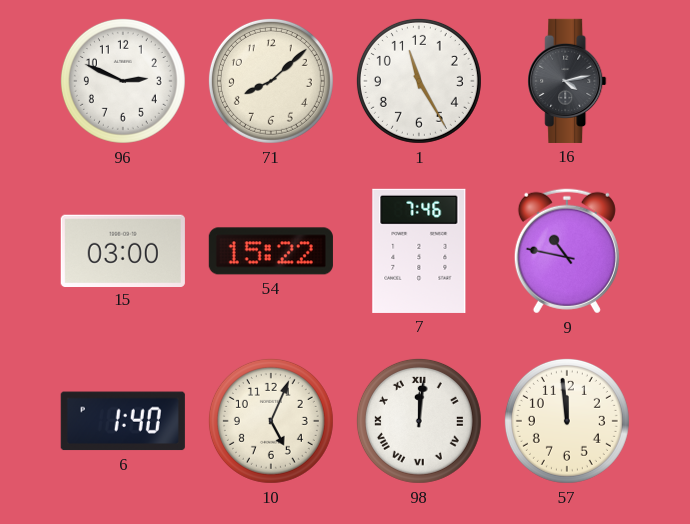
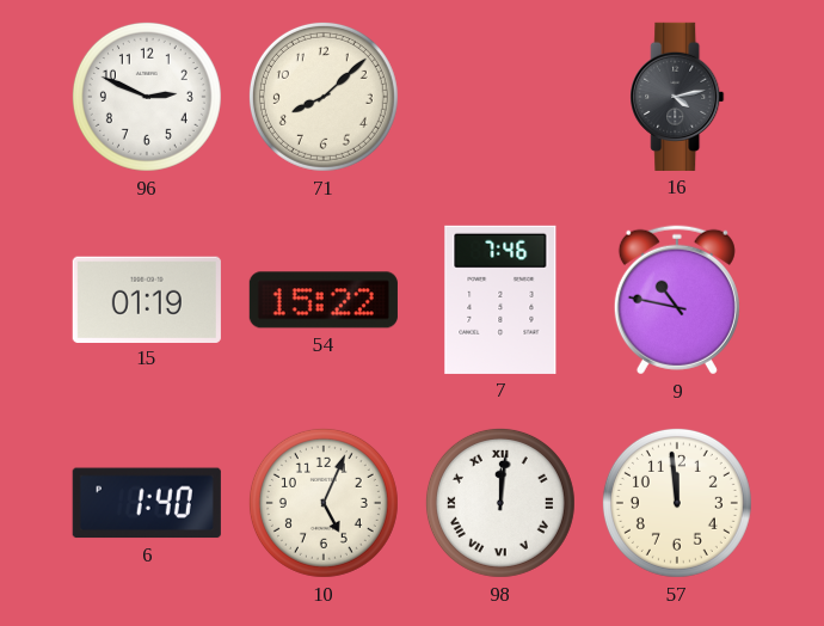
1: 11:25 -> none
15: 03:00 -> 01:19
